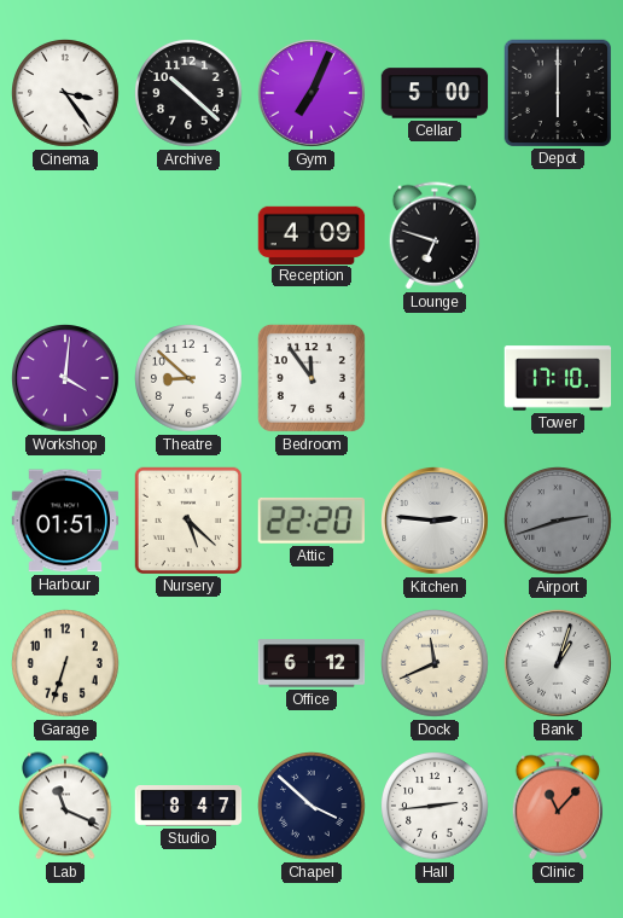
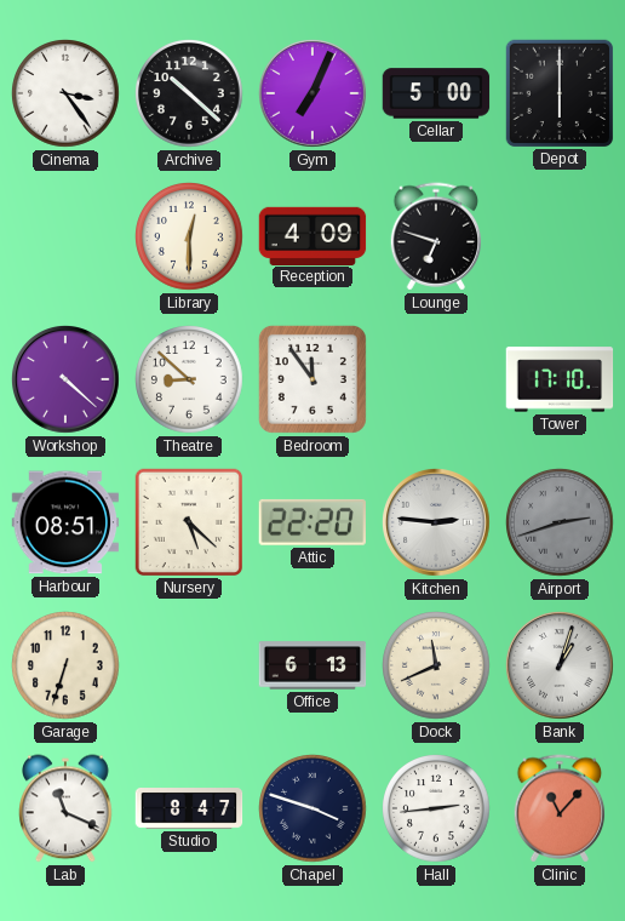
Library: none -> 12:30
Workshop: 4:01 -> 4:22
Harbour: 01:51 -> 08:51
Office: 6:12 -> 6:13
Chapel: 3:52 -> 3:48
